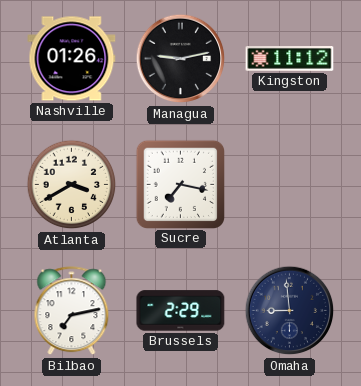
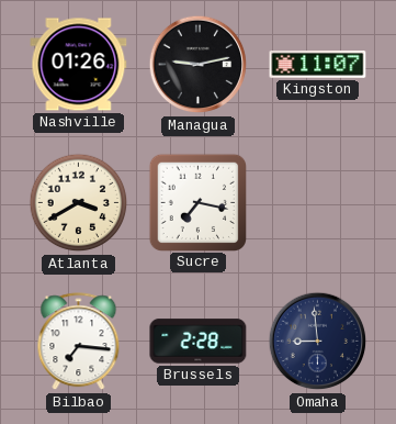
Kingston: 11:12 -> 11:07
Bilbao: 7:13 -> 7:16
Brussels: 2:29 -> 2:28
